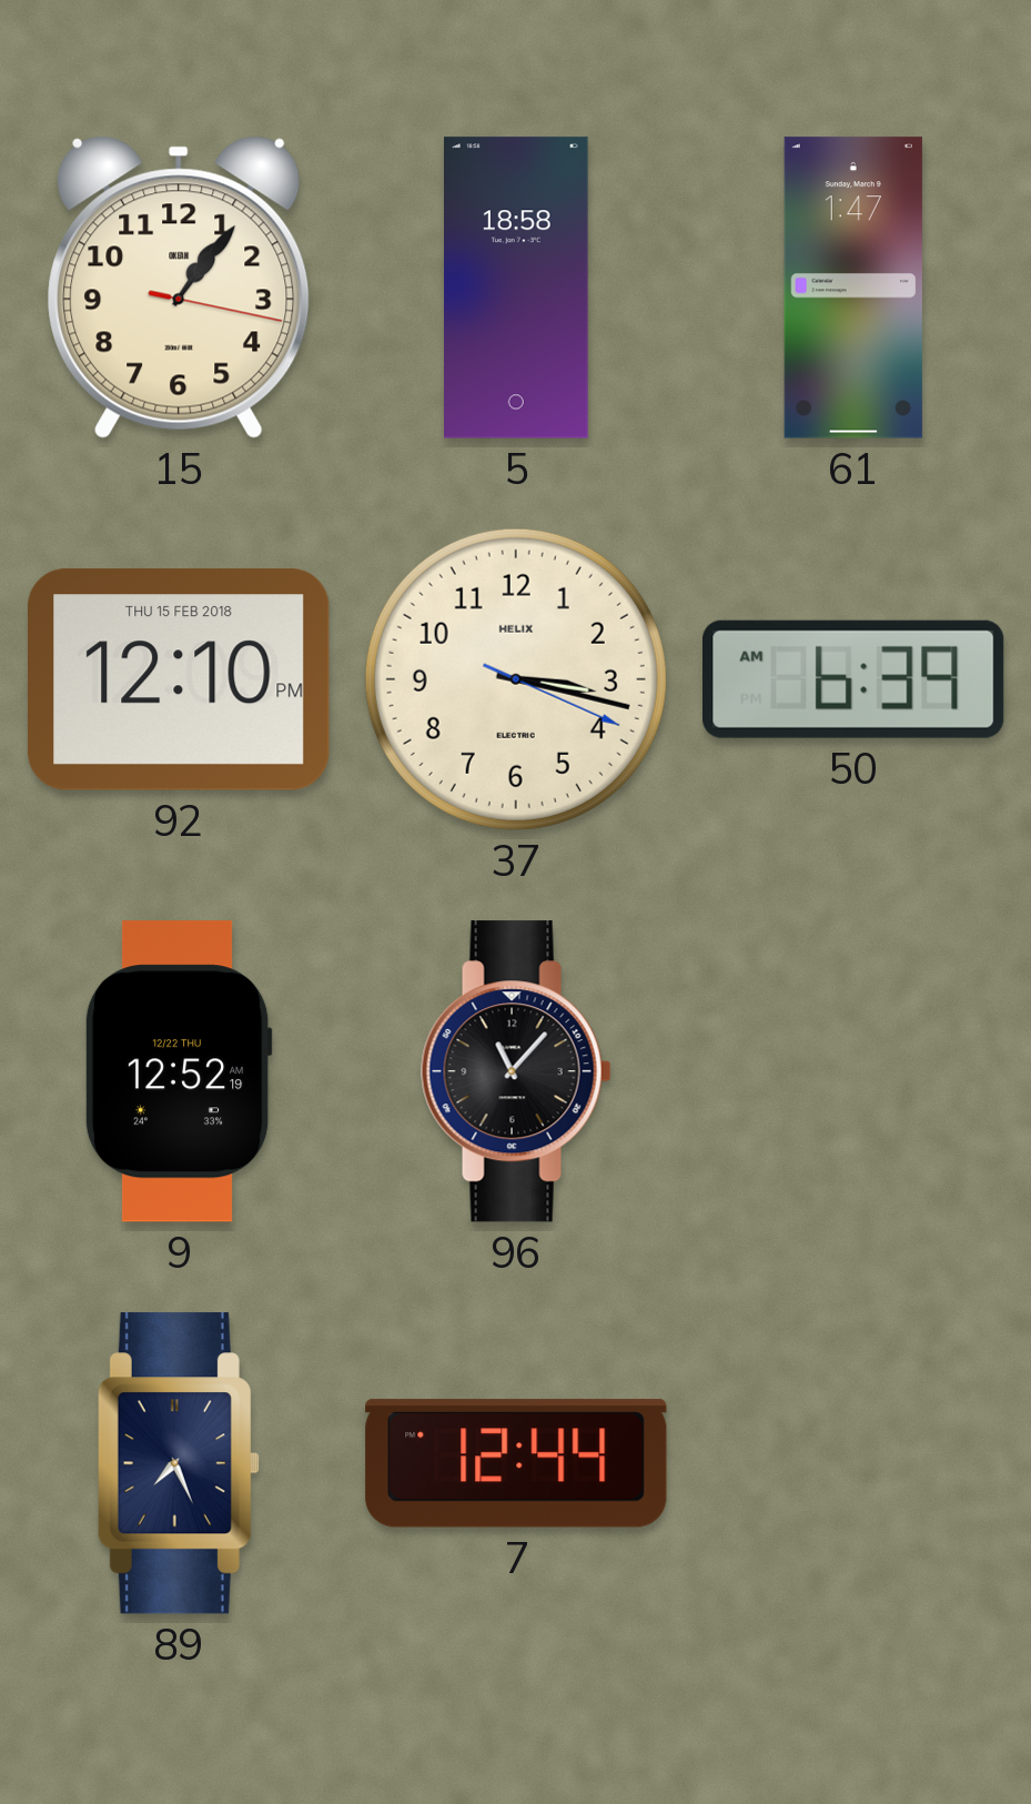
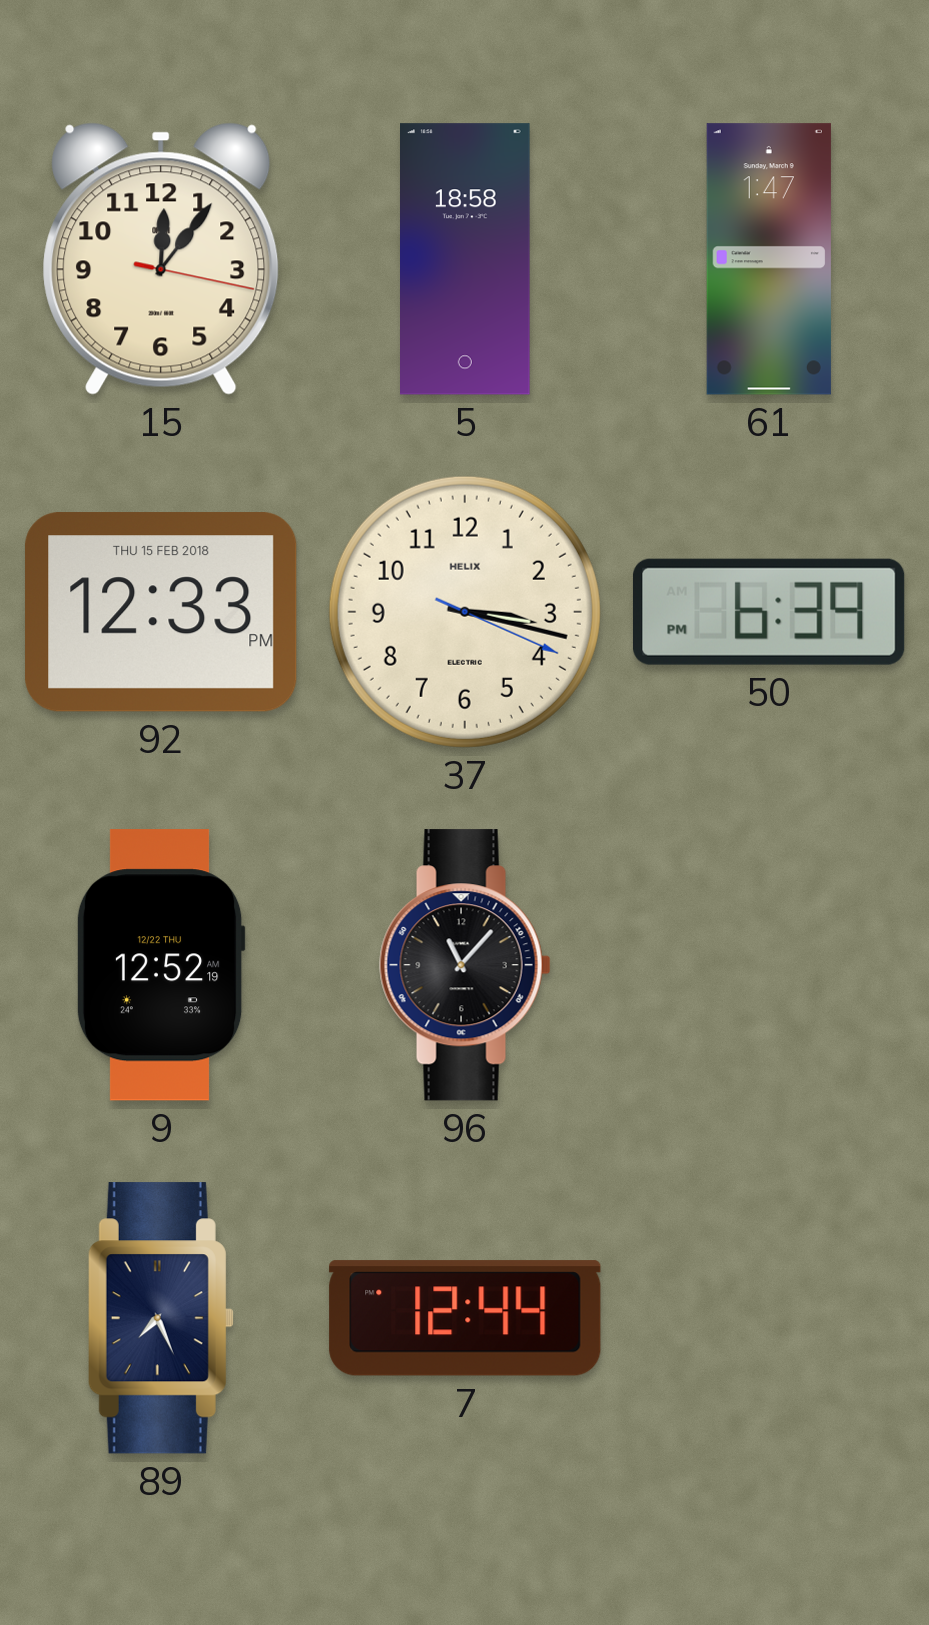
15: 1:06 -> 12:06
92: 12:10 -> 12:33
50: 6:39 AM -> 6:39 PM
